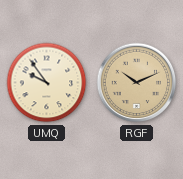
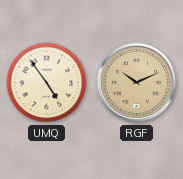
UMQ: 9:54 -> 4:54
